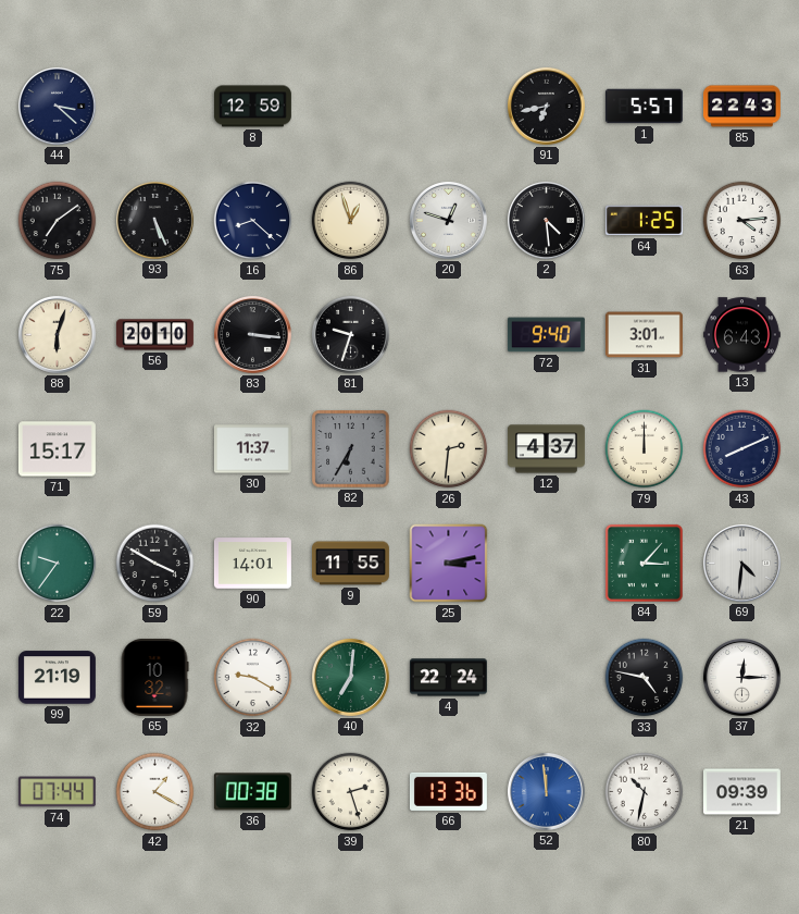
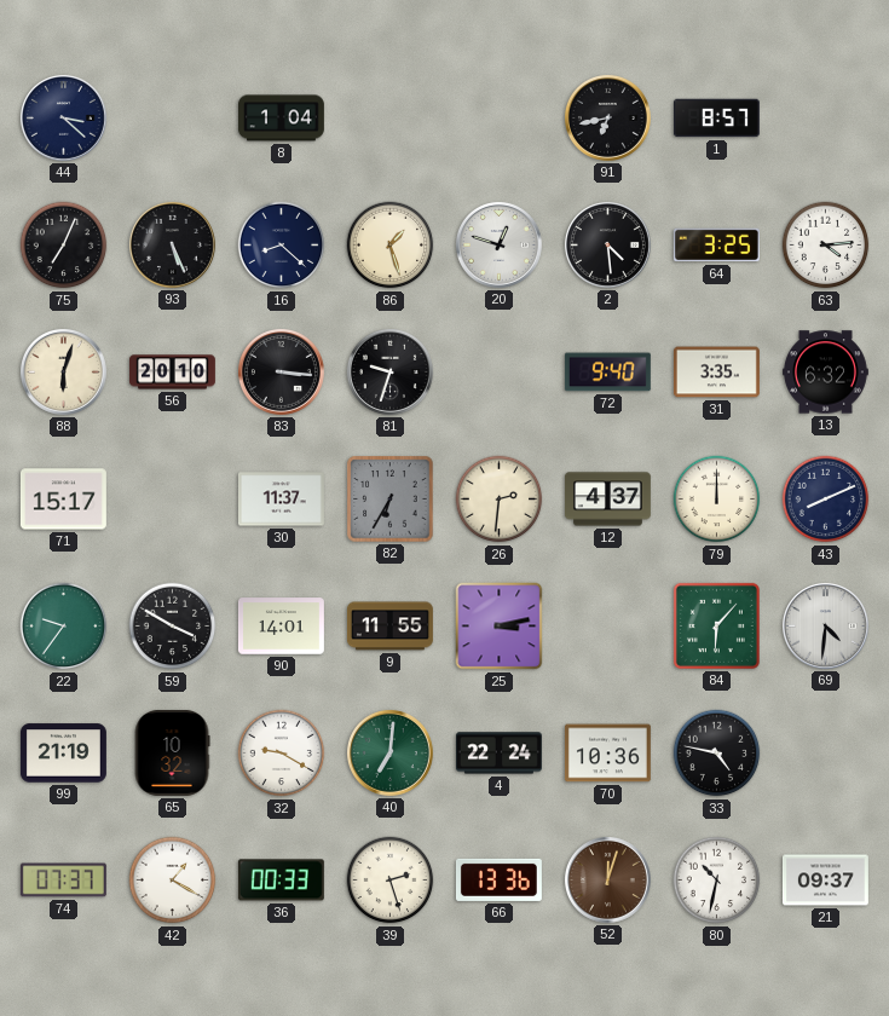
8: 12:59 -> 1:04
1: 5:57 -> 8:57
85: 22:43 -> none
75: 7:09 -> 7:04
86: 12:57 -> 1:27
64: 1:25 -> 3:25
31: 3:01 -> 3:35
13: 6:43 -> 6:32
84: 3:07 -> 6:07
70: none -> 10:36
37: 12:15 -> none
74: 07:44 -> 07:37
36: 00:38 -> 00:33
52: 11:59 -> 12:03
52 dial: blue -> brown
21: 09:39 -> 09:37
